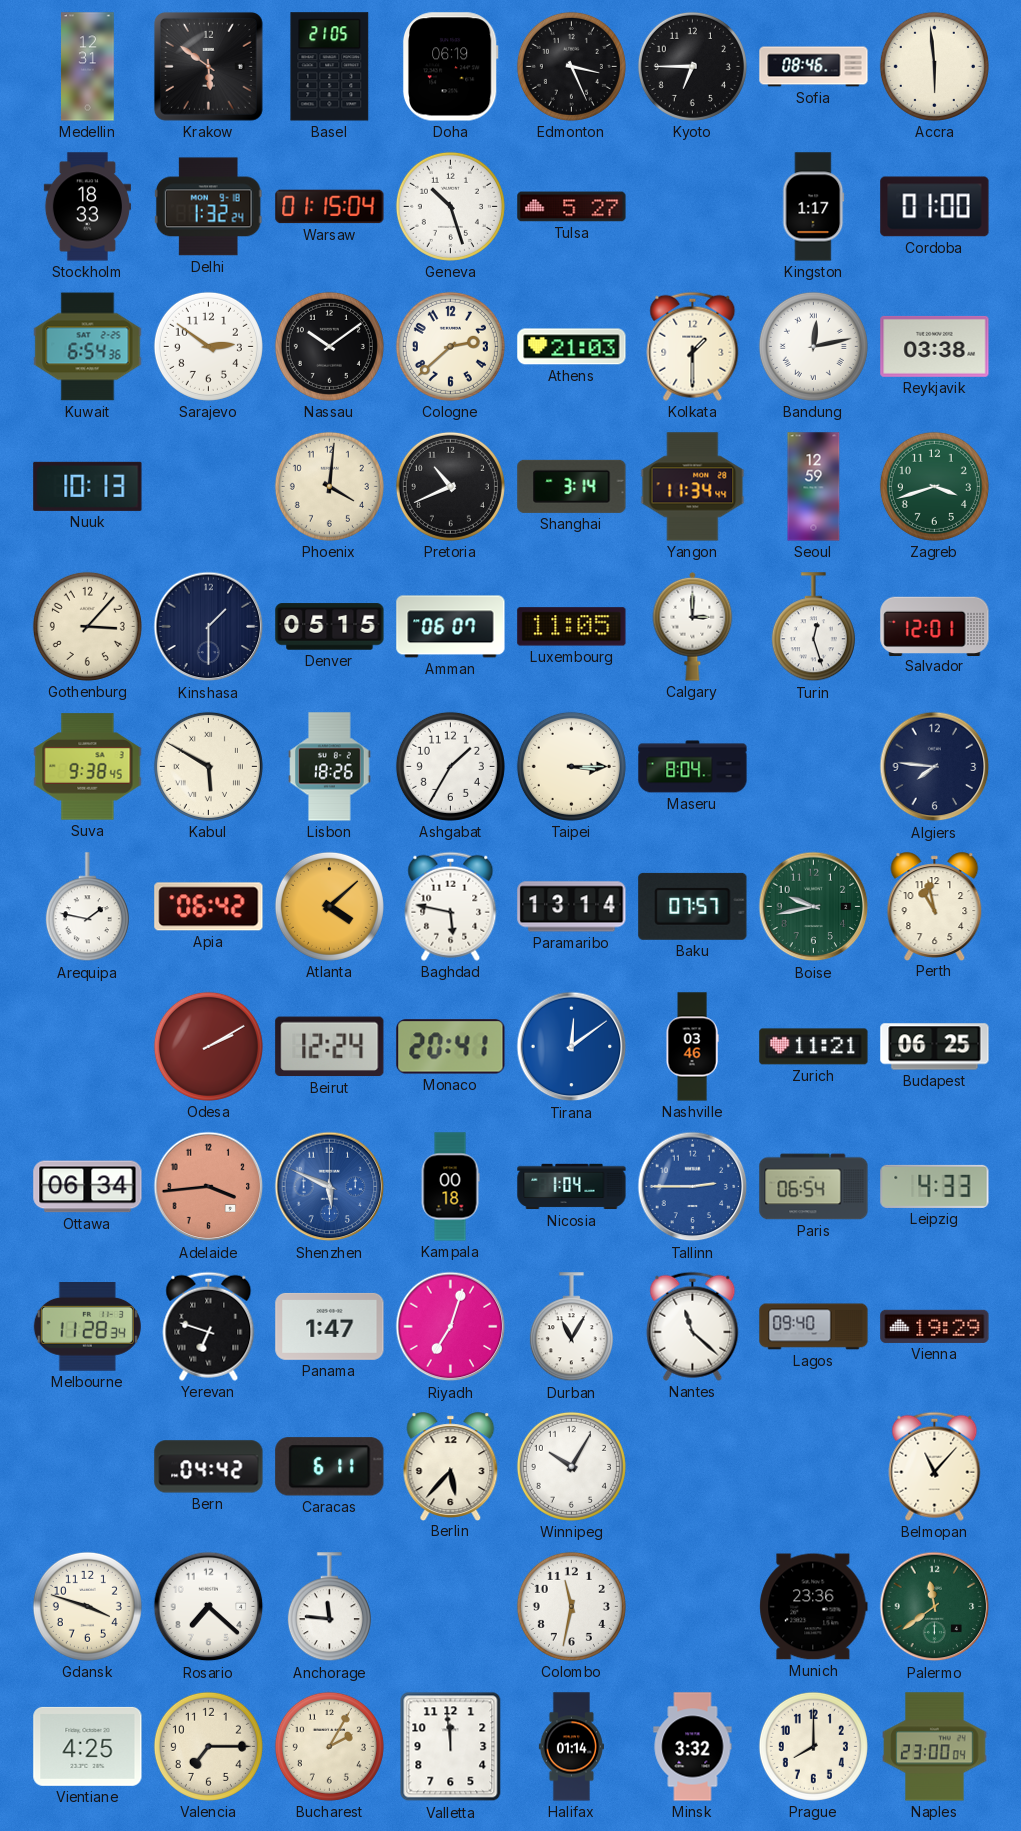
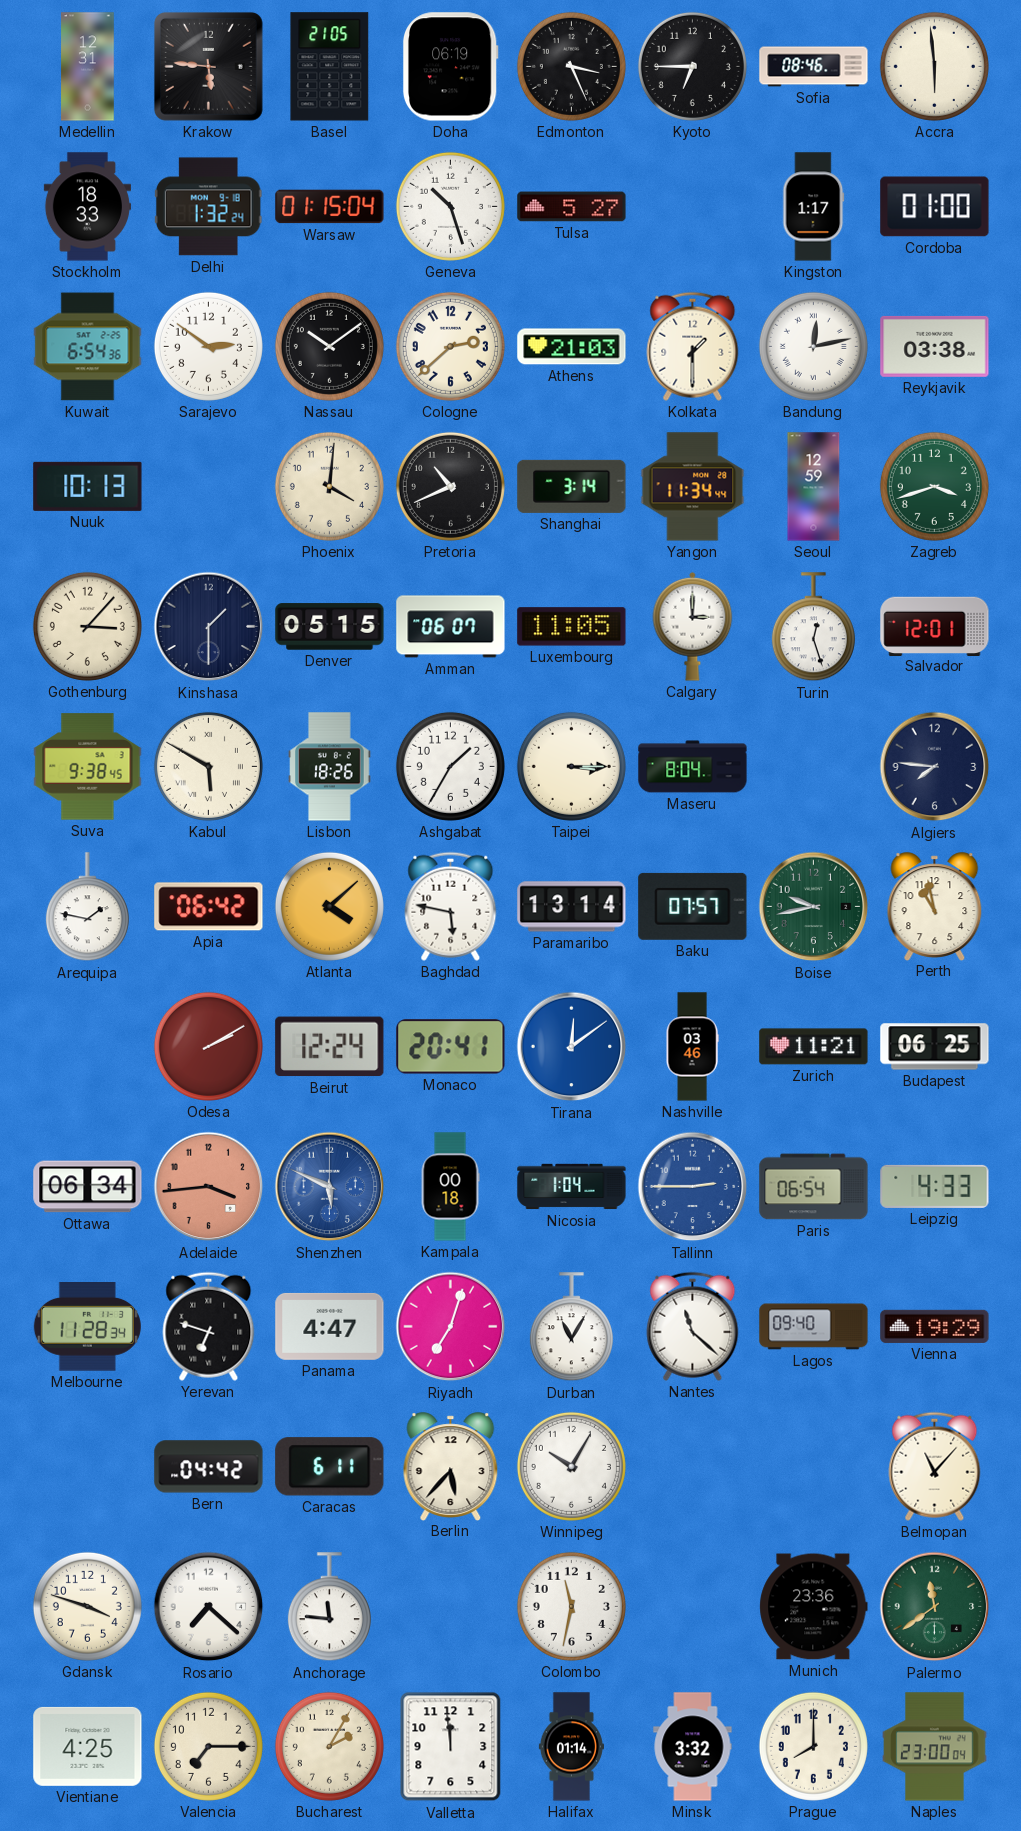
Krakow: 5:51 -> 5:46
Panama: 1:47 -> 4:47
